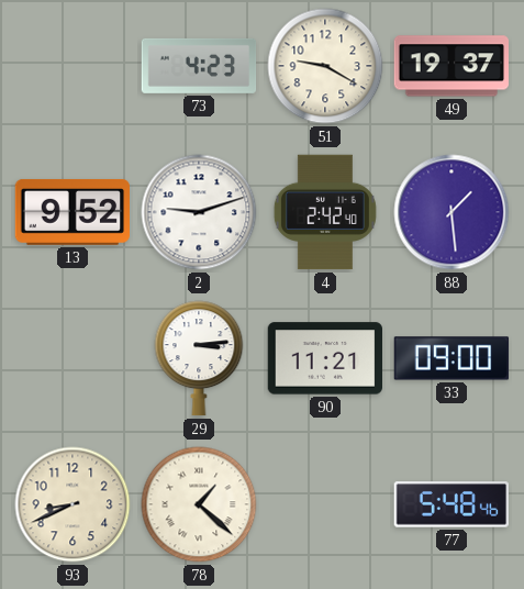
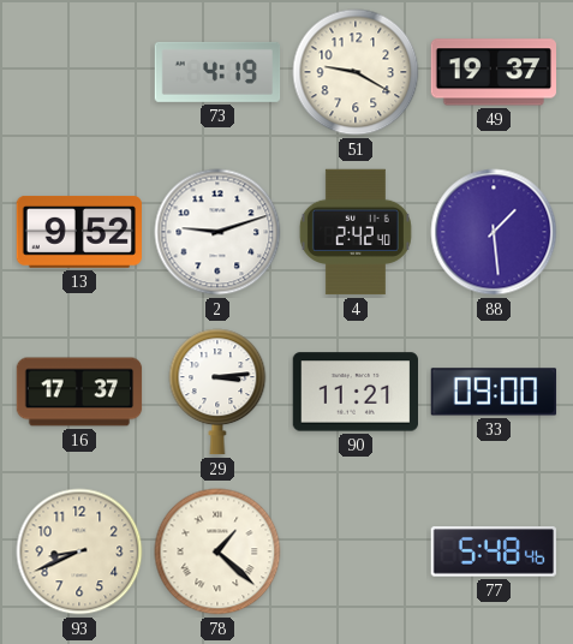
73: 4:23 -> 4:19
16: none -> 17:37
